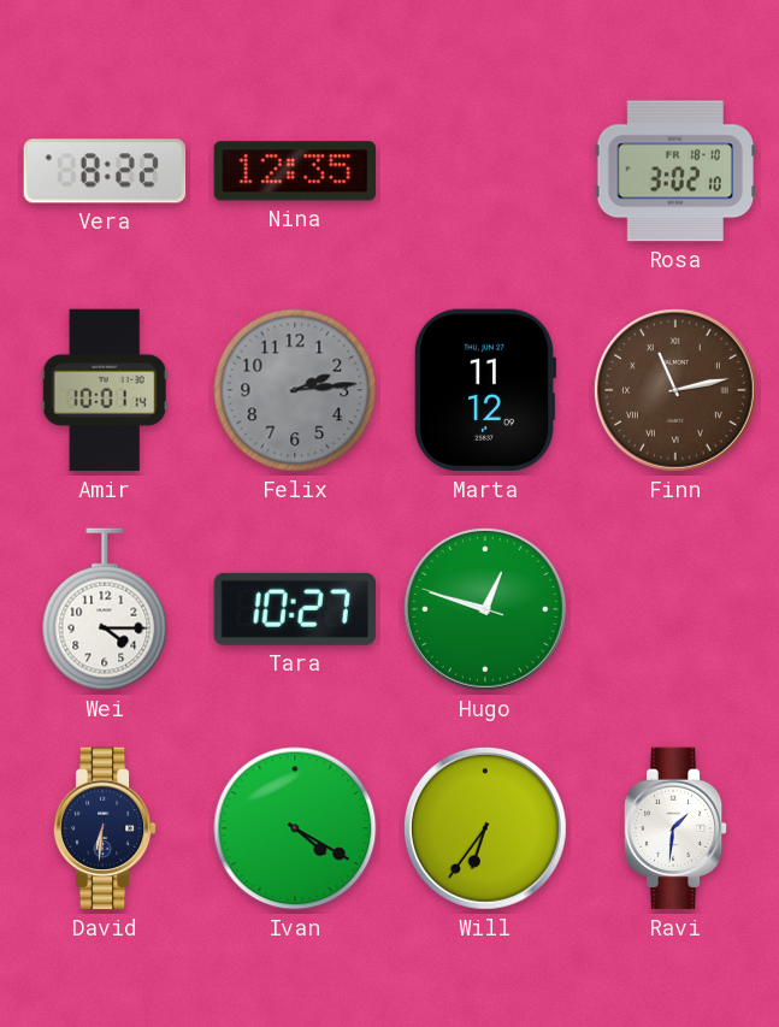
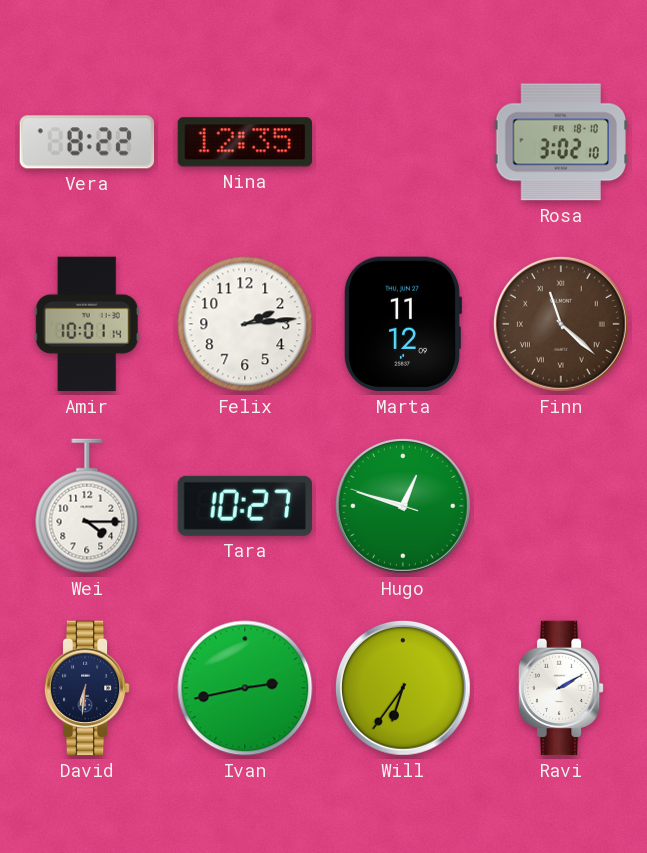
Felix dial: grey -> white
Finn: 11:13 -> 11:22
Ivan: 4:20 -> 2:43
Ravi: 1:31 -> 2:10
